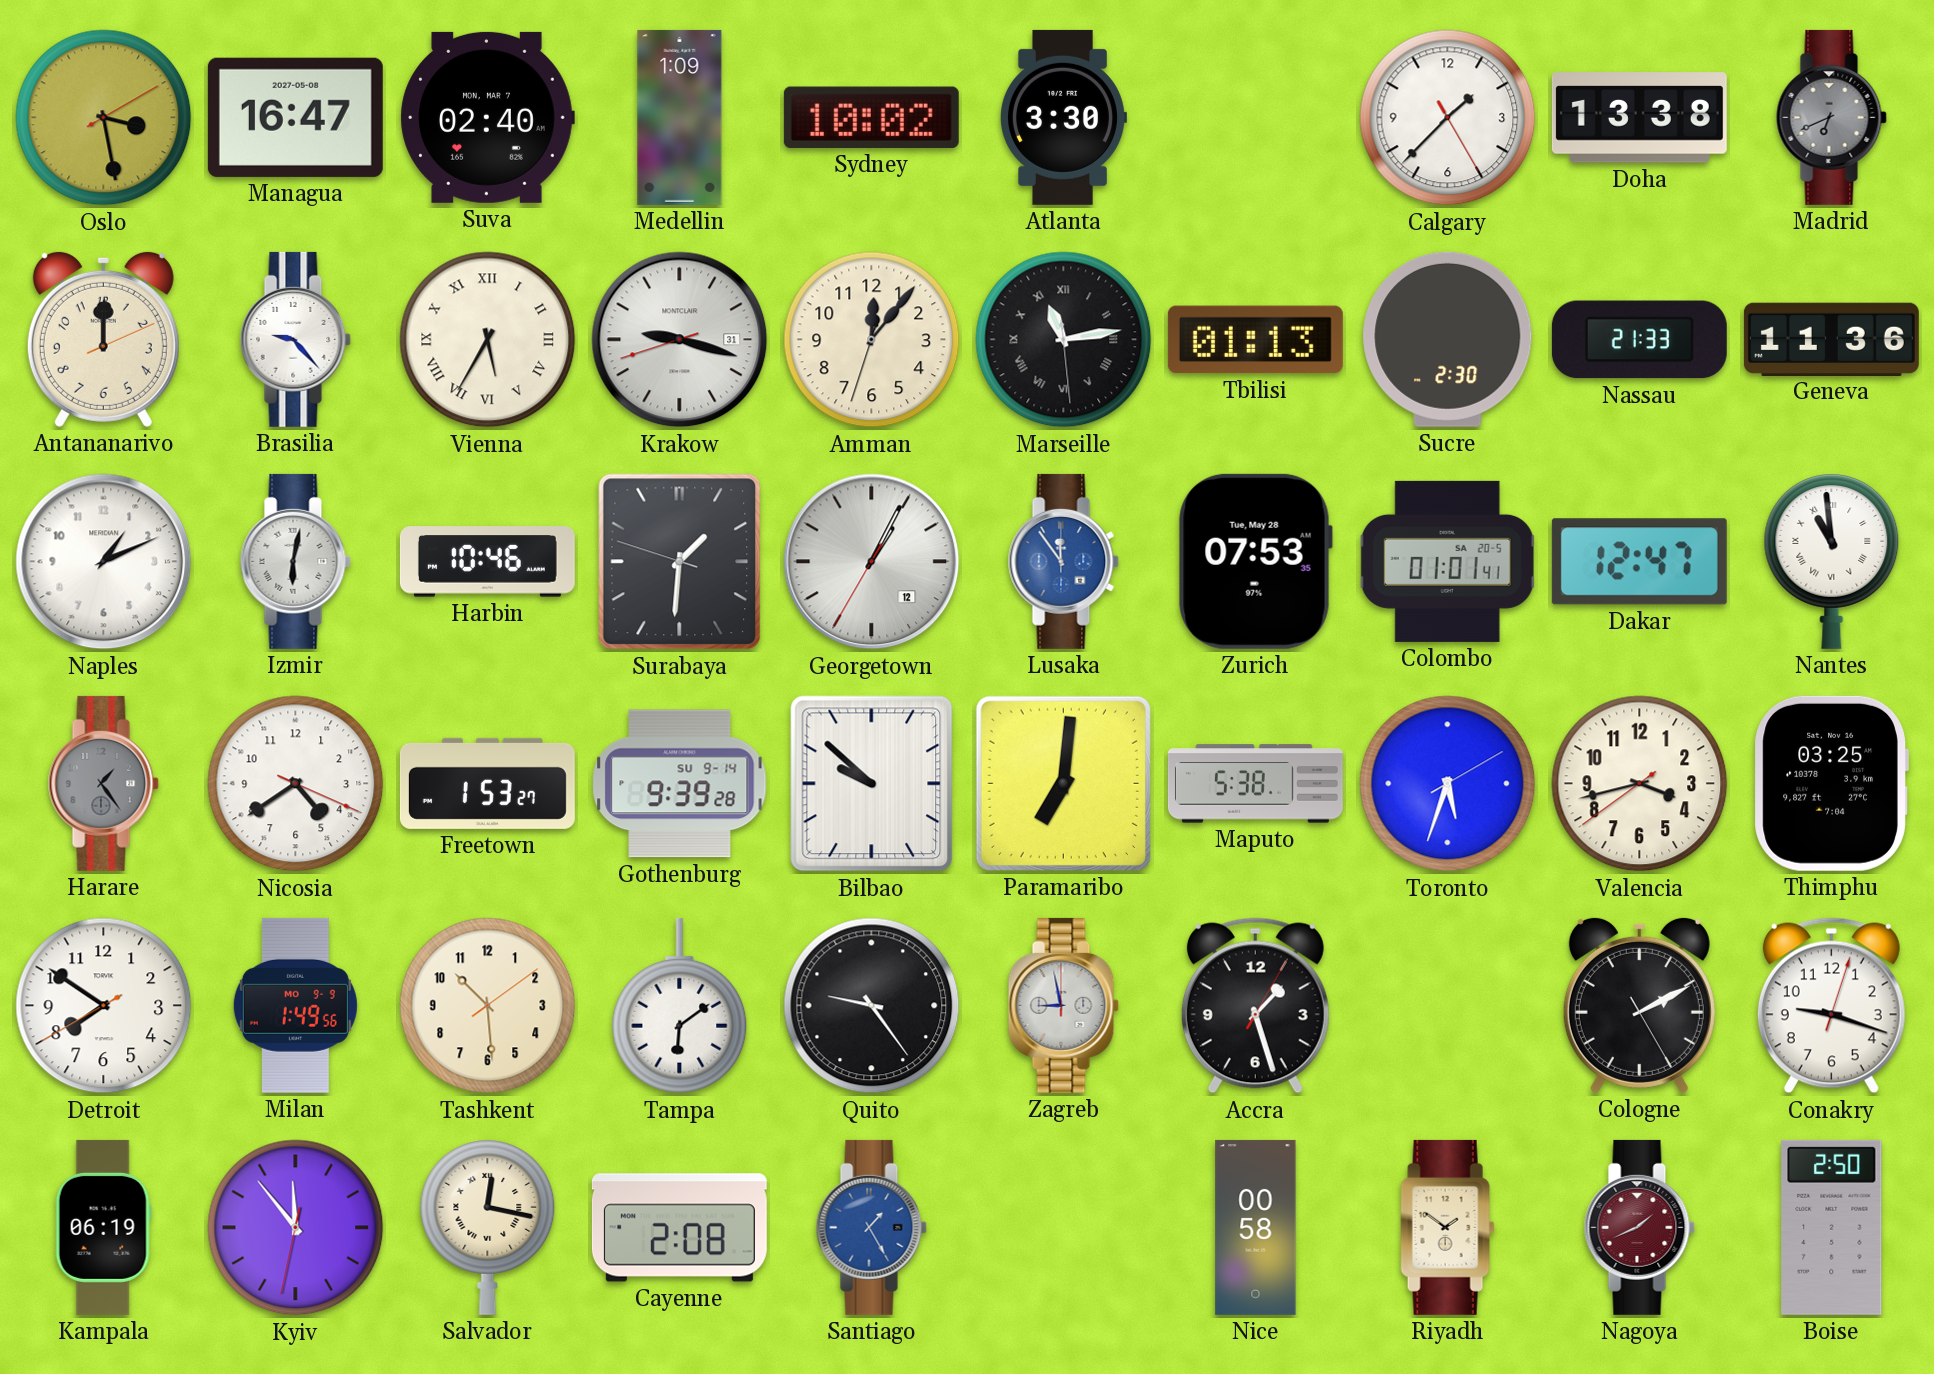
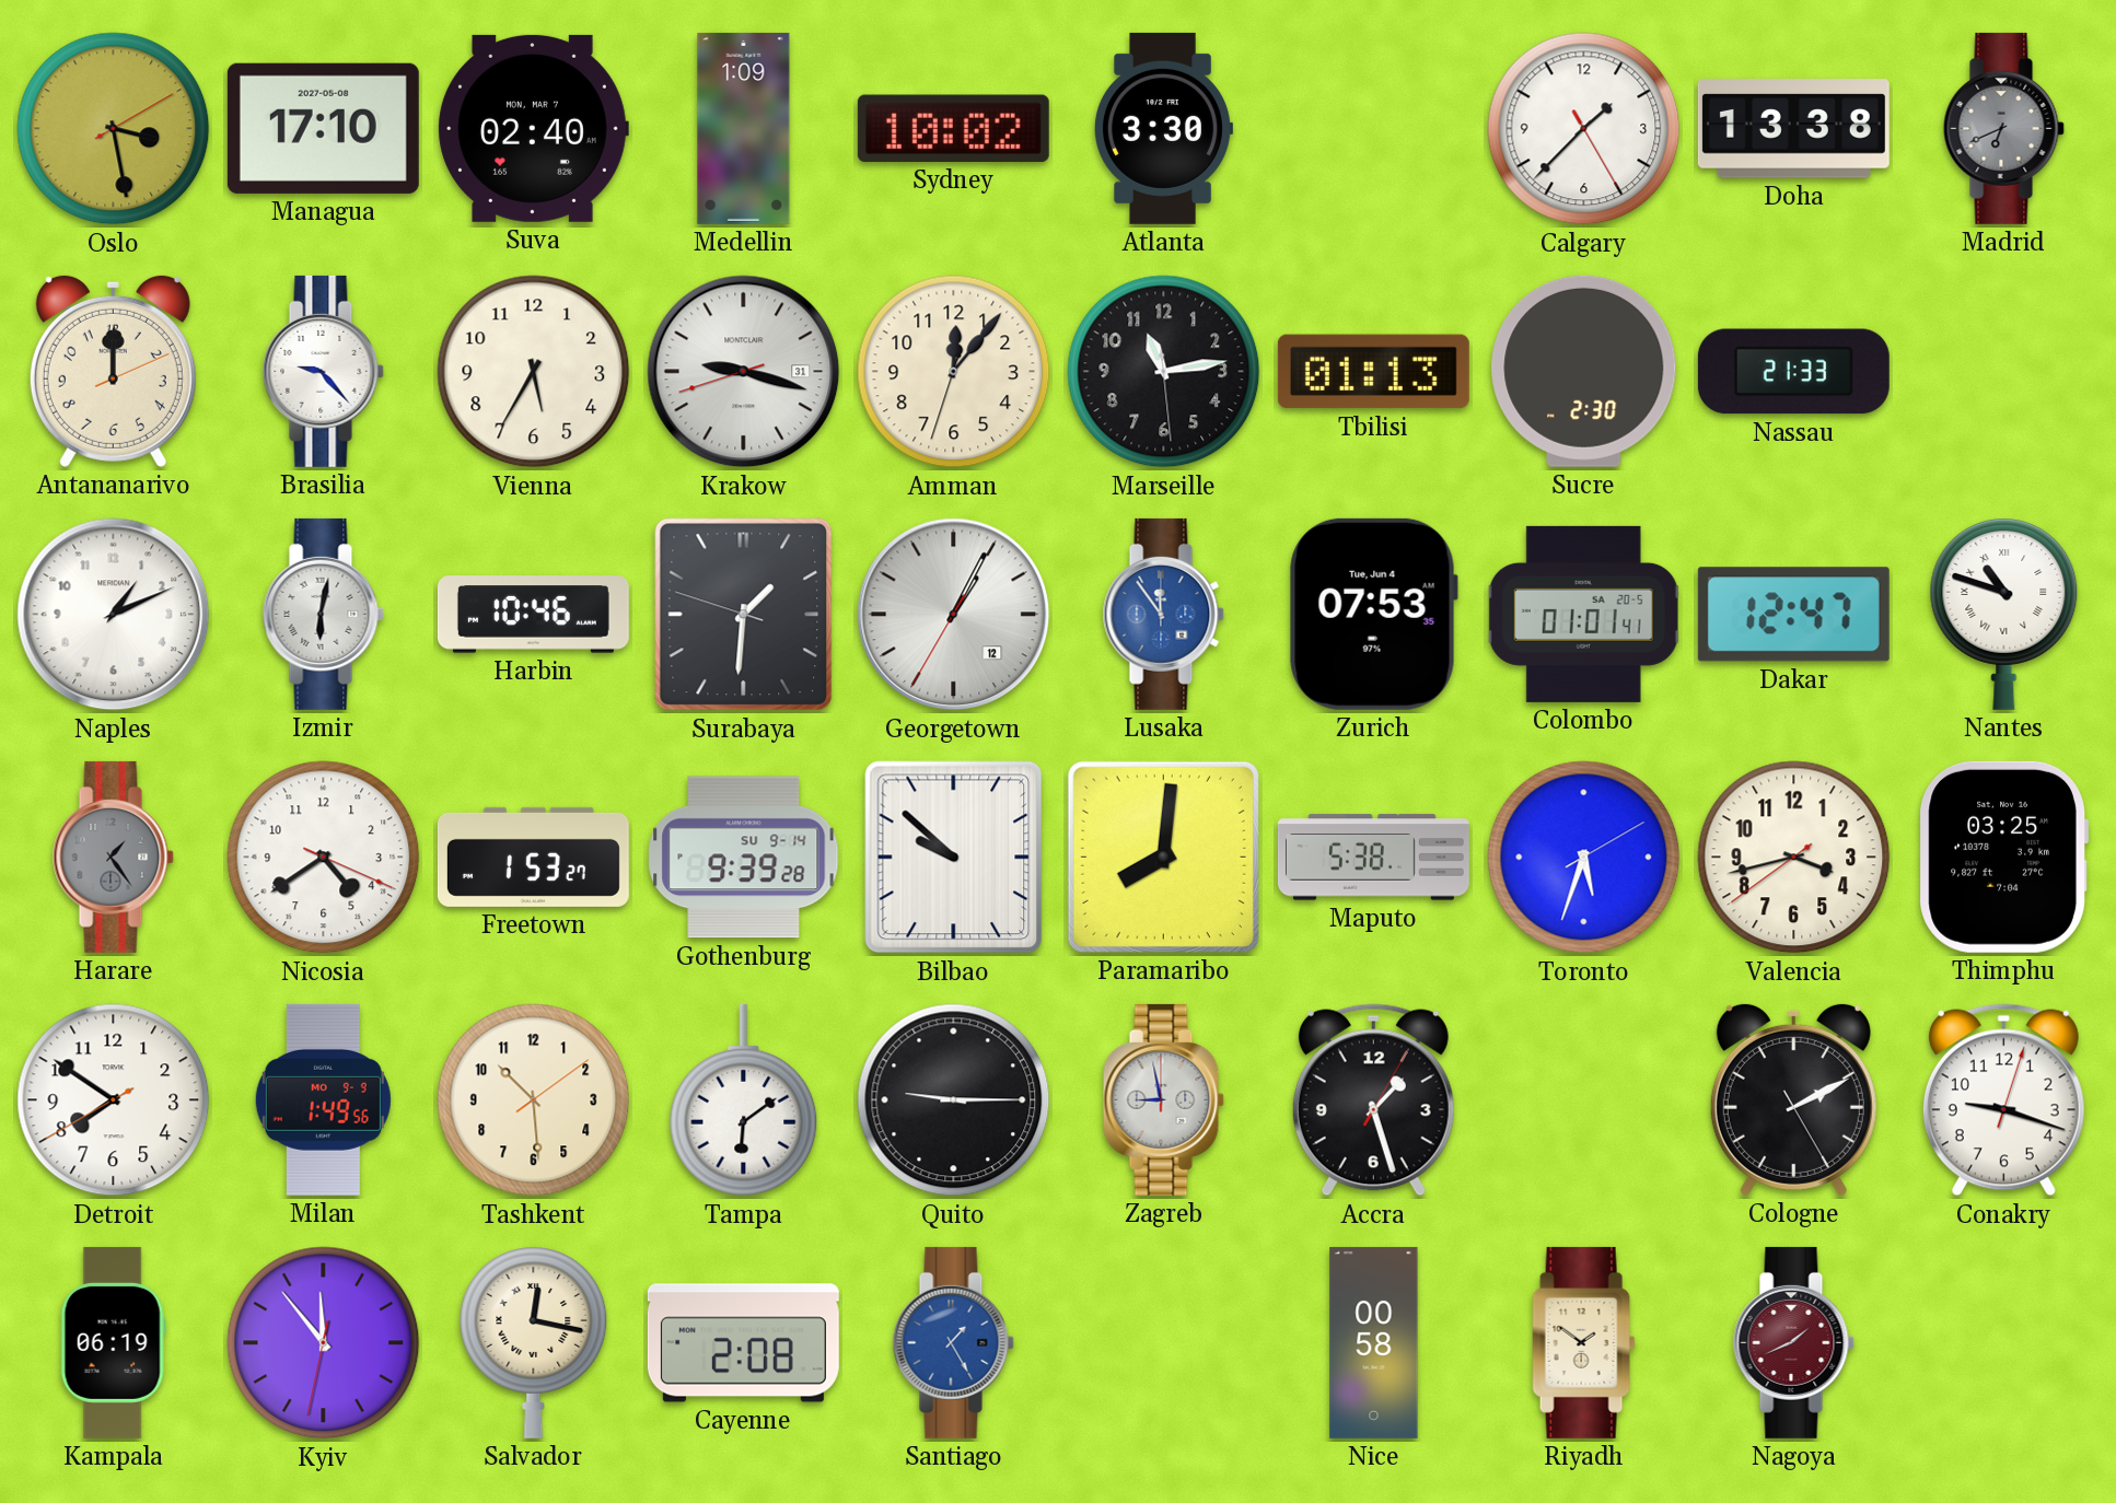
Managua: 16:47 -> 17:10
Vienna numerals: Roman -> Arabic
Marseille numerals: Roman -> Arabic
Geneva: 11:36 -> none
Zurich date: Tue, May 28 -> Tue, Jun 4
Nantes: 10:59 -> 10:48
Paramaribo: 7:01 -> 8:01
Quito: 9:24 -> 9:15
Boise: 2:50 -> none
